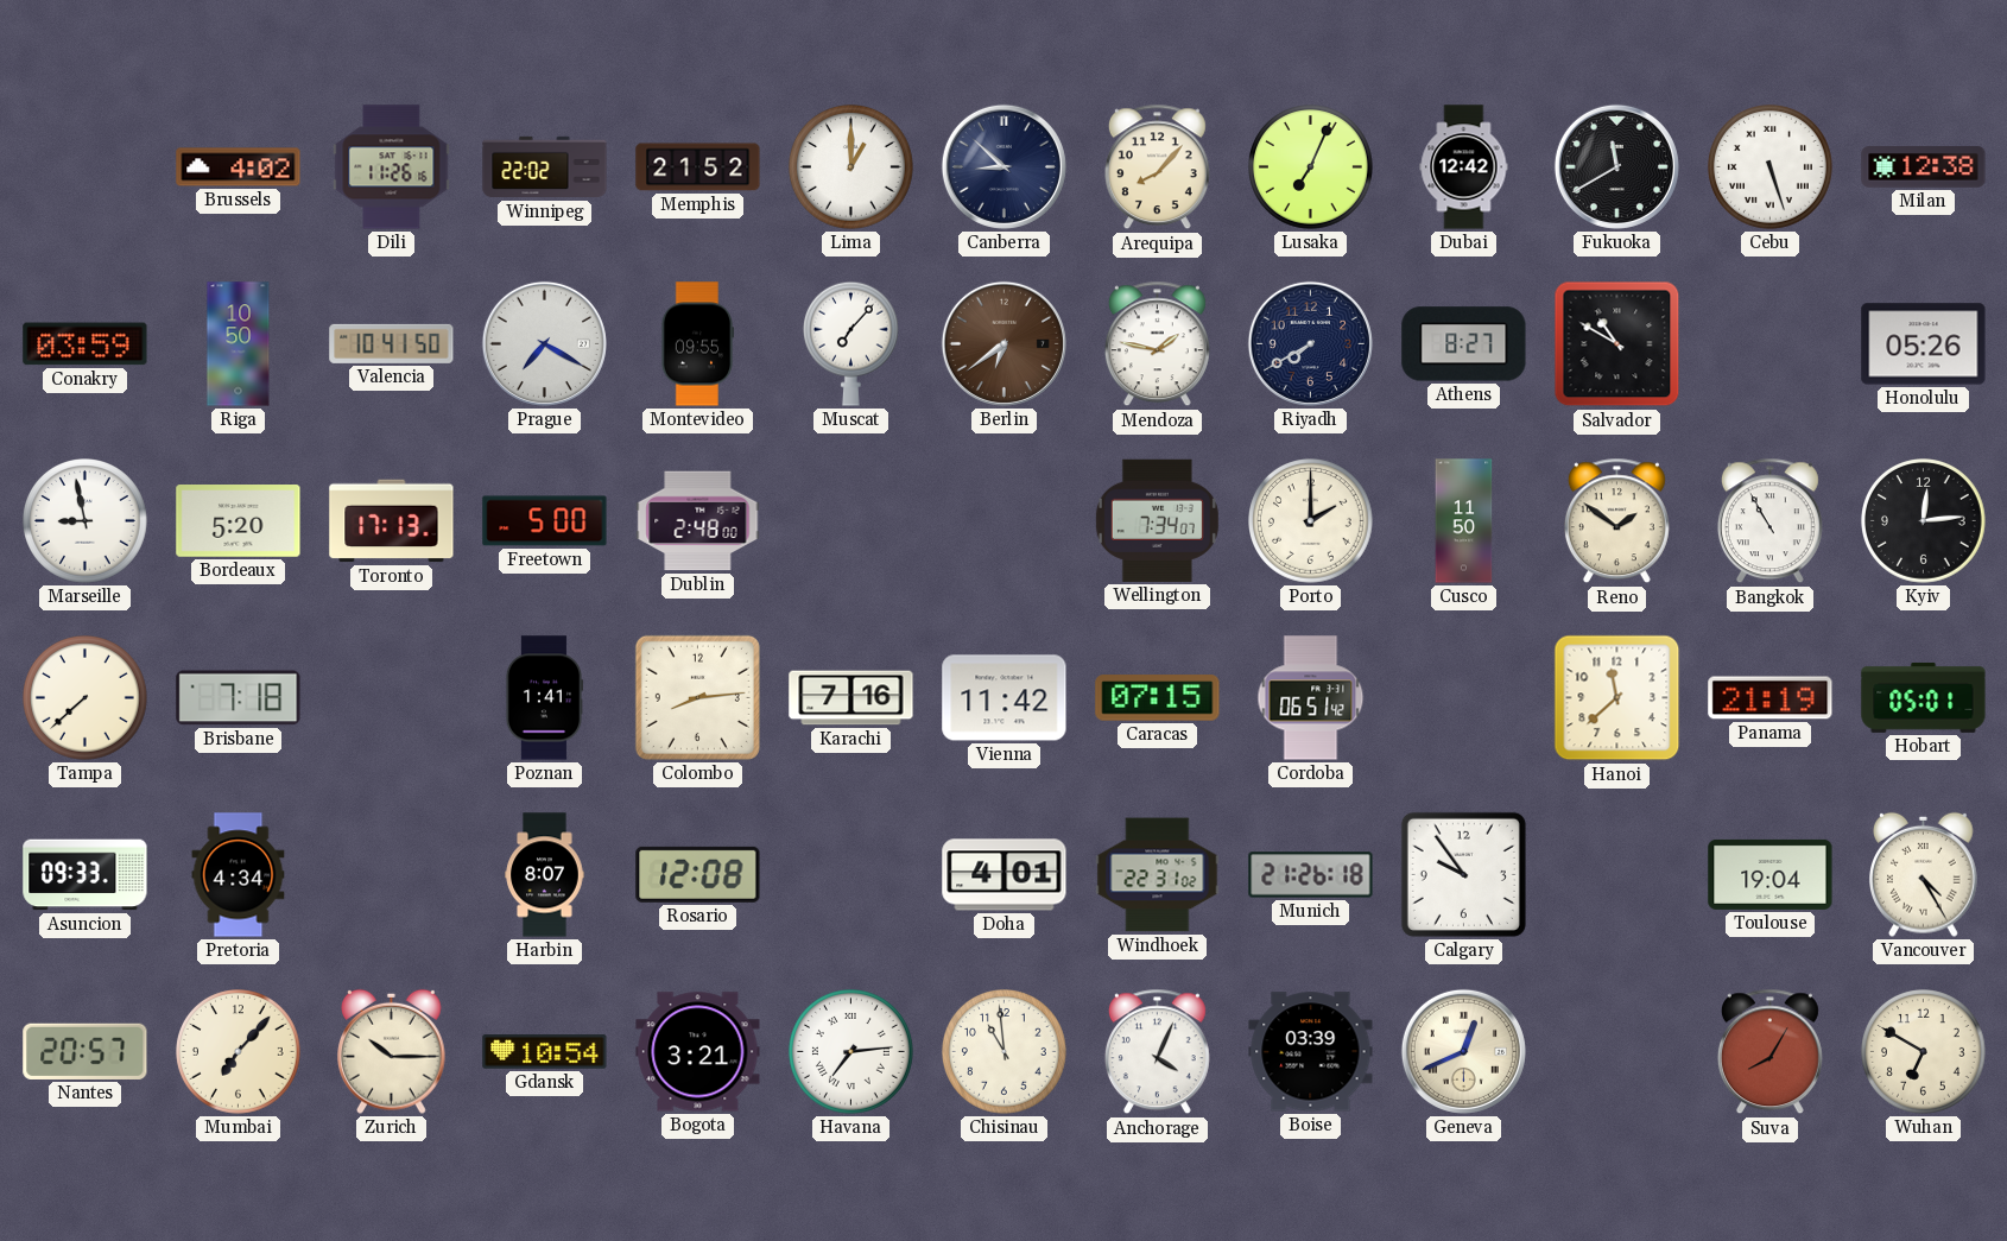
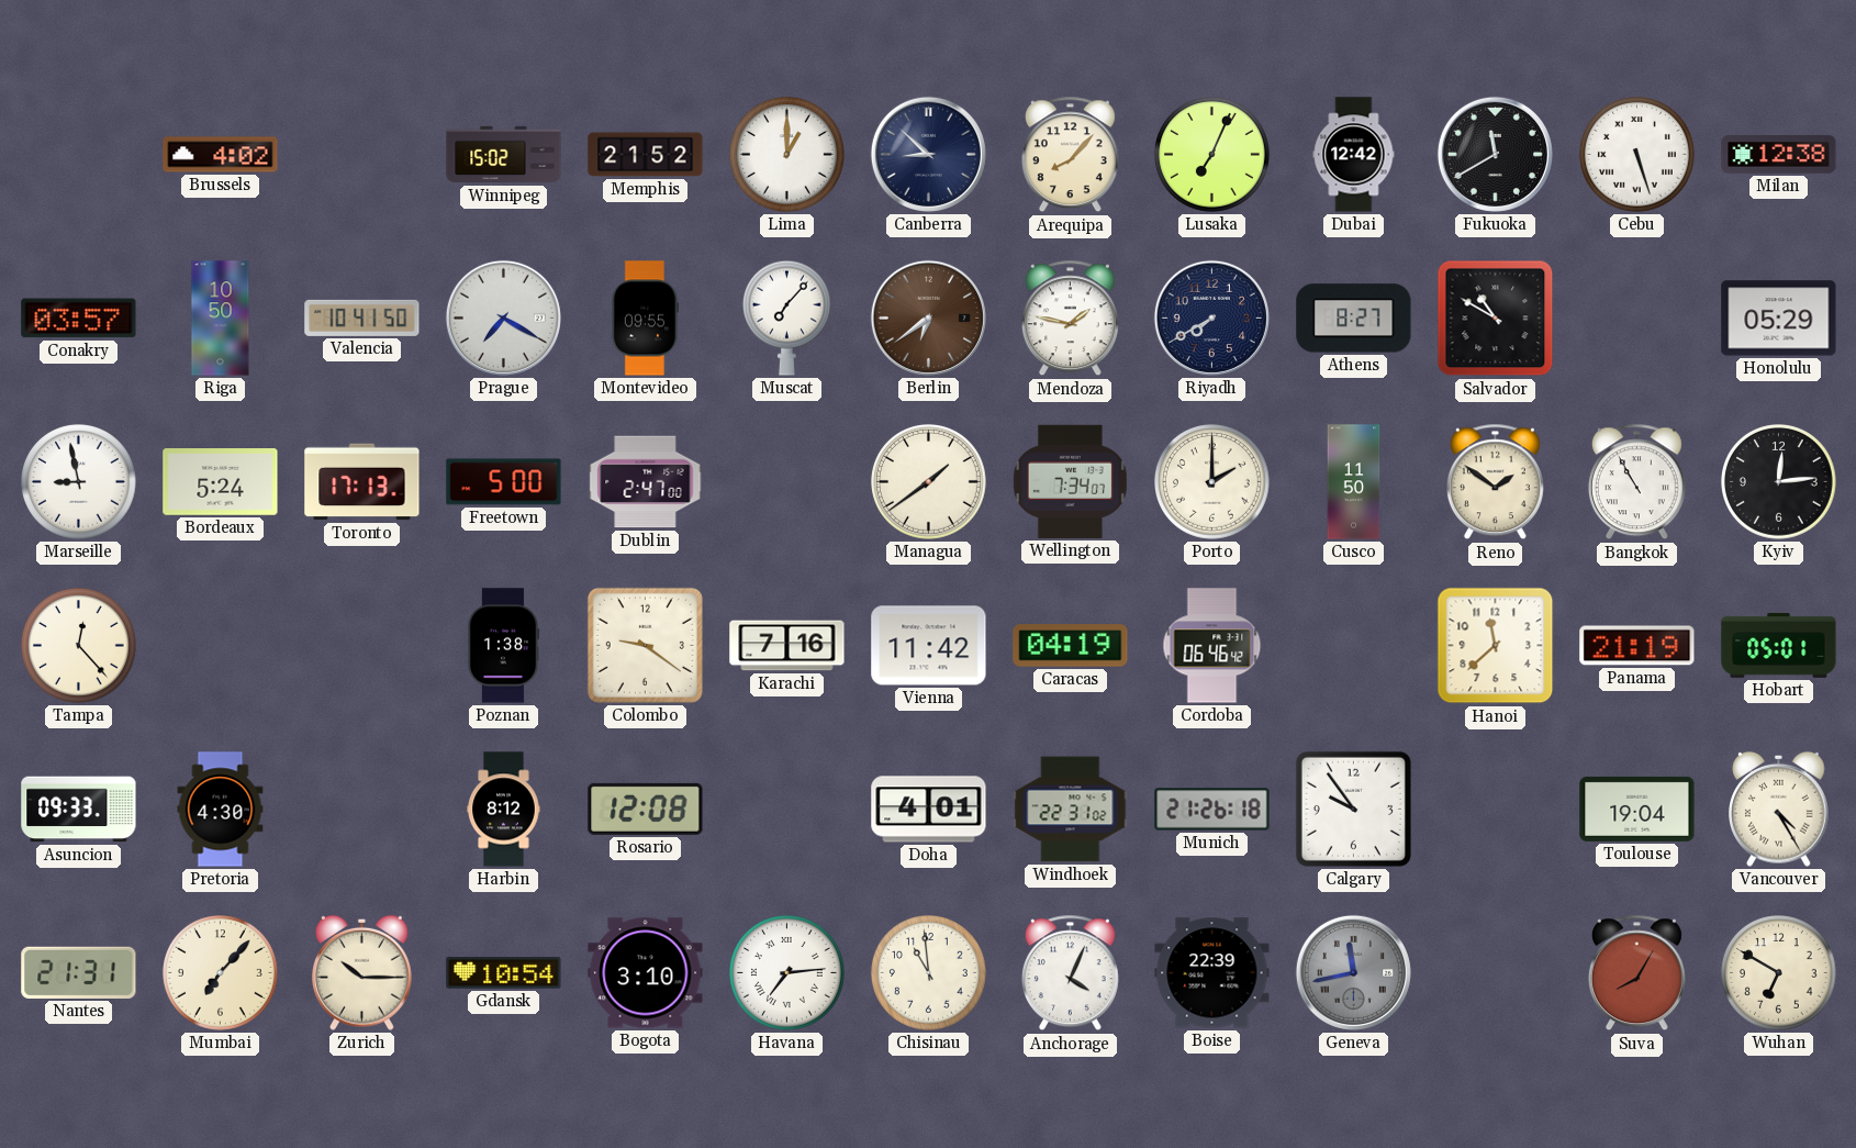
Dili: 11:26 -> none
Winnipeg: 22:02 -> 15:02
Conakry: 03:59 -> 03:57
Honolulu: 05:26 -> 05:29
Bordeaux: 5:20 -> 5:24
Dublin: 2:48 -> 2:47
Managua: none -> 1:39
Tampa: 7:38 -> 12:23
Brisbane: 7:18 -> none
Poznan: 1:41 -> 1:38
Colombo: 8:14 -> 9:21
Caracas: 07:15 -> 04:19
Cordoba: 06:51 -> 06:46
Pretoria: 4:34 -> 4:30
Harbin: 8:07 -> 8:12
Nantes: 20:57 -> 21:31
Bogota: 3:21 -> 3:10
Boise: 03:39 -> 22:39
Geneva: 12:41 -> 11:43
Geneva dial: cream -> grey
